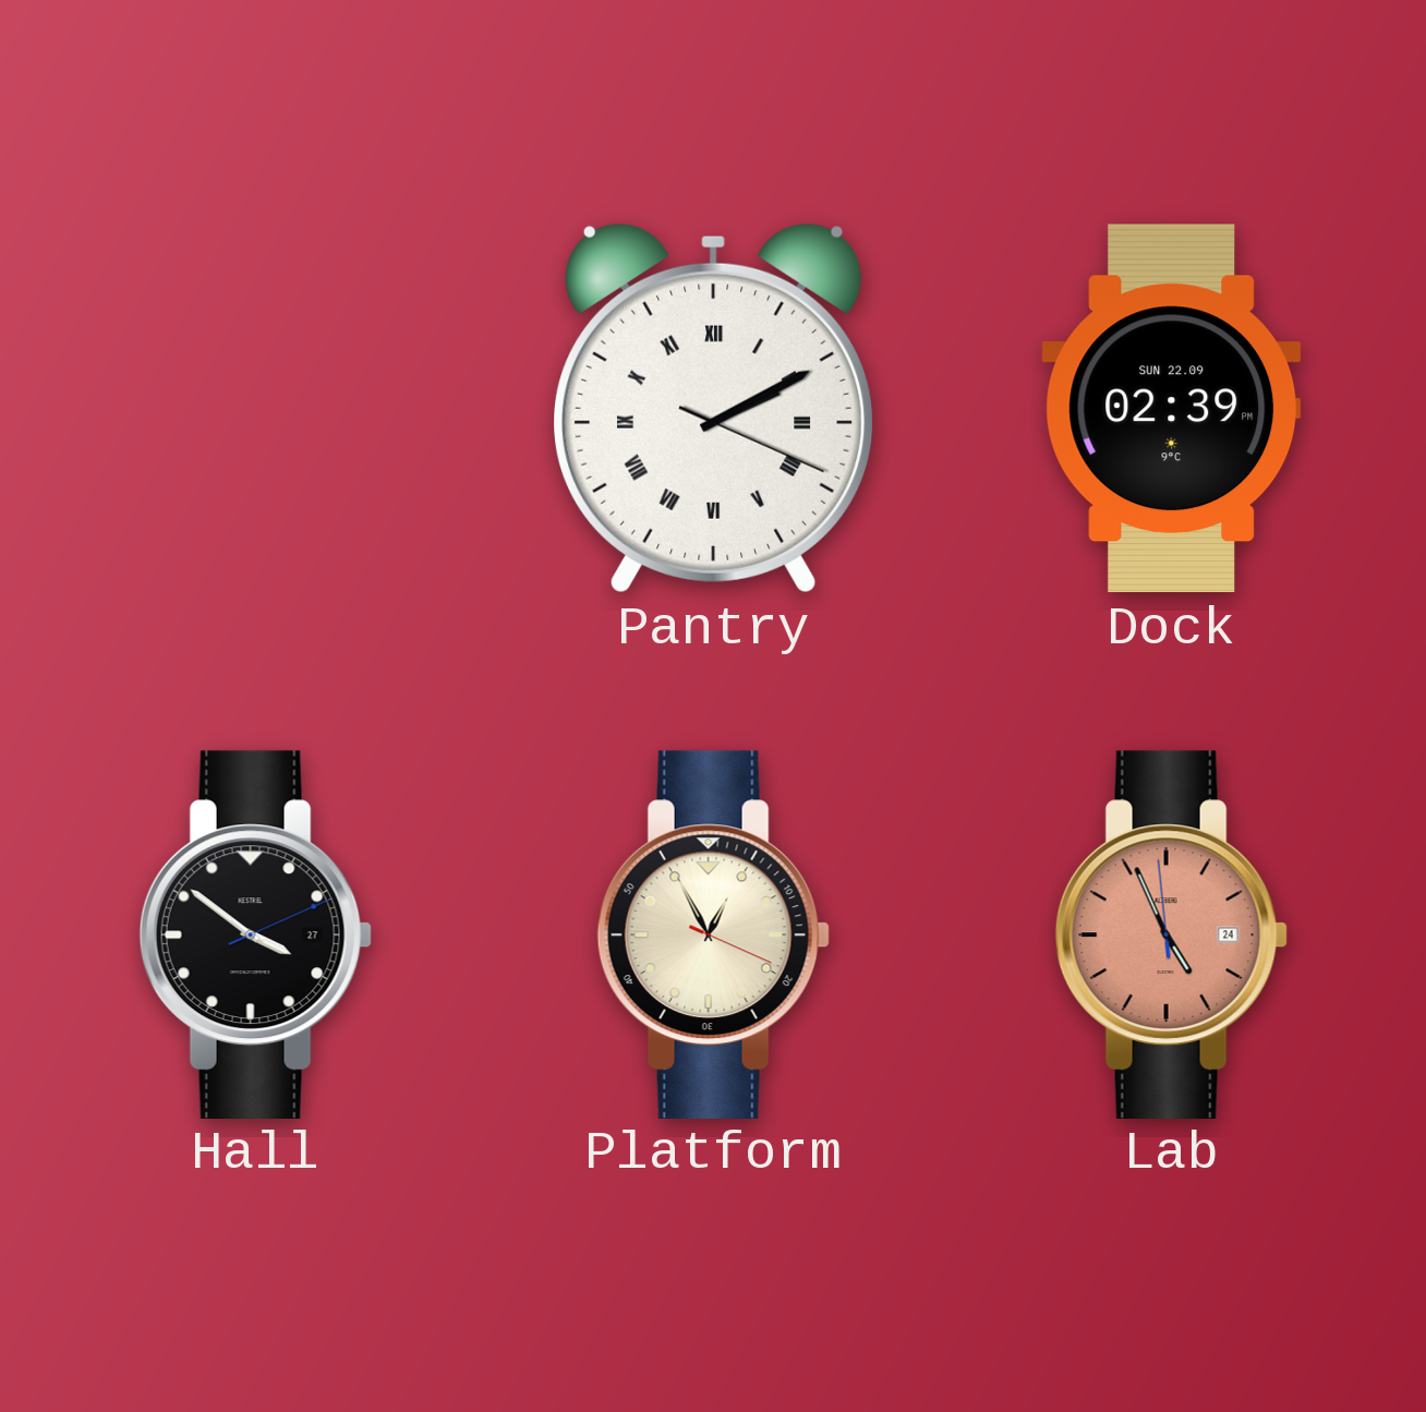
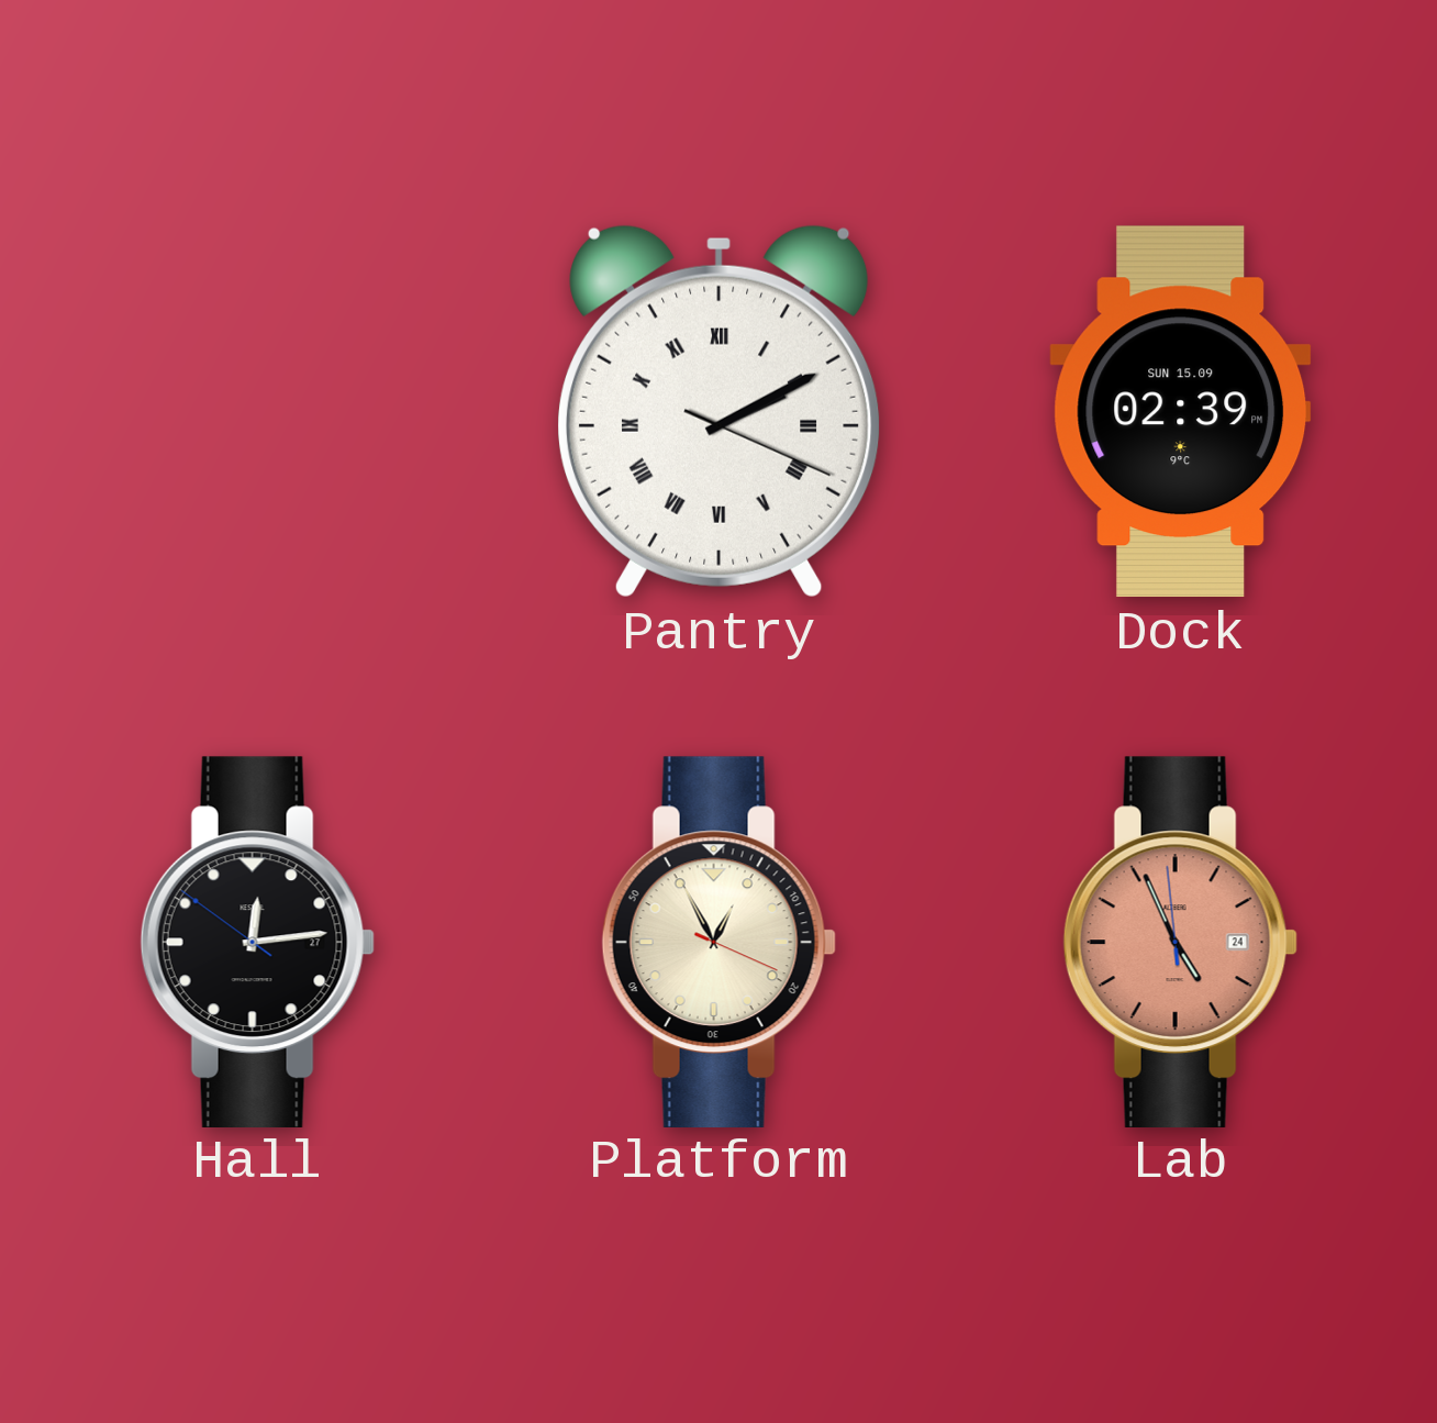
Dock date: SUN 22.09 -> SUN 15.09
Hall: 3:51 -> 12:13
